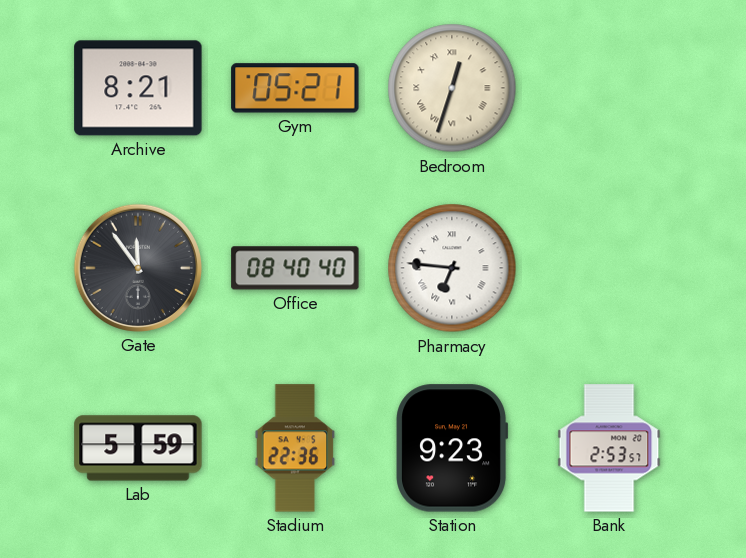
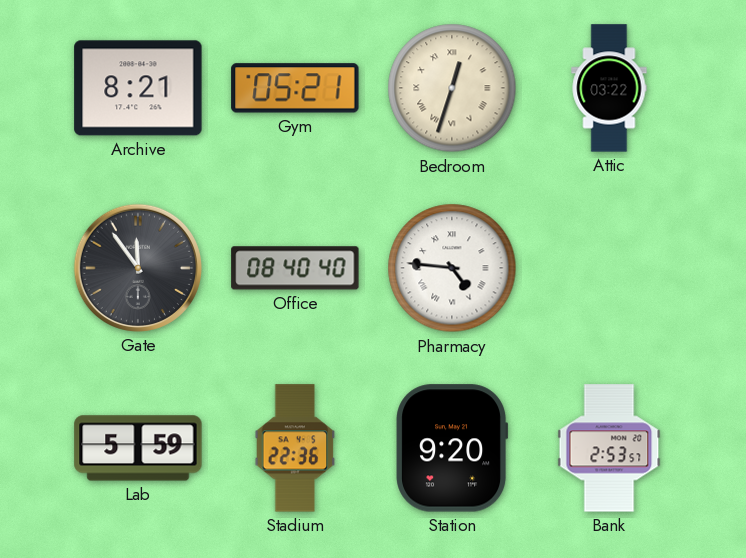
Attic: none -> 03:22
Pharmacy: 6:46 -> 4:46
Station: 9:23 -> 9:20
